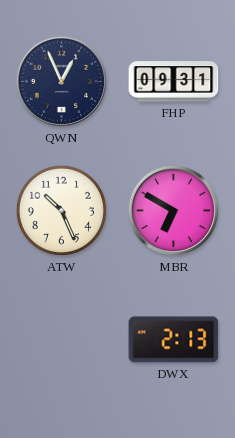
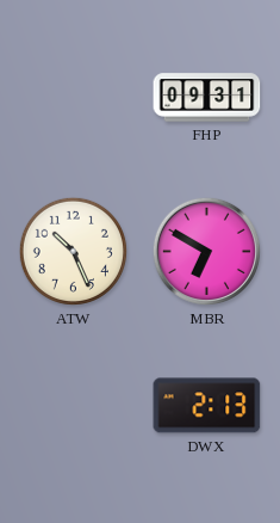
QWN: 12:56 -> none
